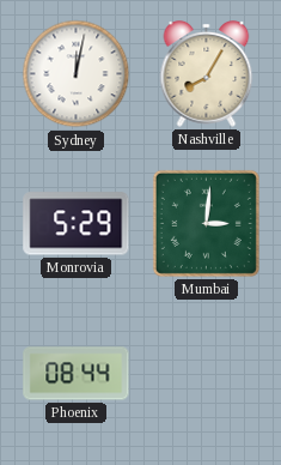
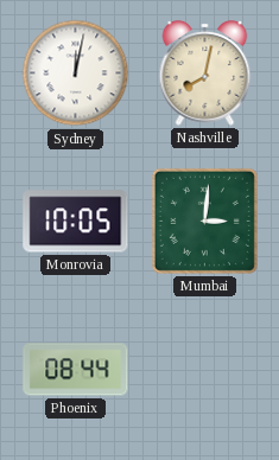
Nashville: 8:05 -> 8:02
Monrovia: 5:29 -> 10:05
